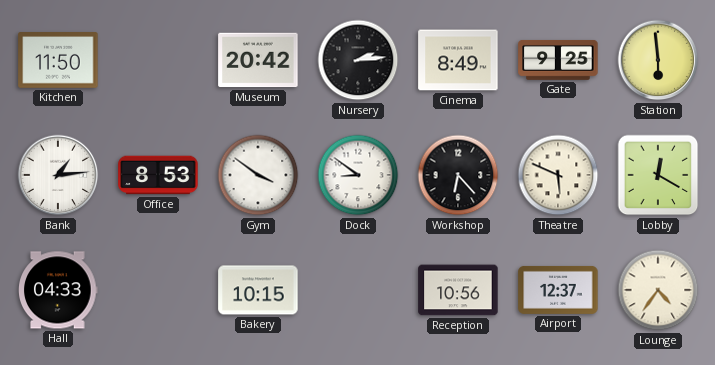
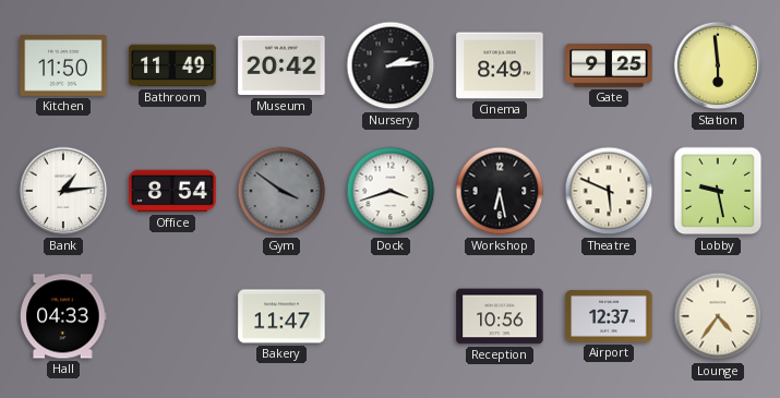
Bathroom: none -> 11:49
Office: 8:53 -> 8:54
Gym dial: white -> grey
Dock: 8:51 -> 3:42
Workshop: 6:23 -> 6:28
Lobby: 12:20 -> 9:28
Bakery: 10:15 -> 11:47
